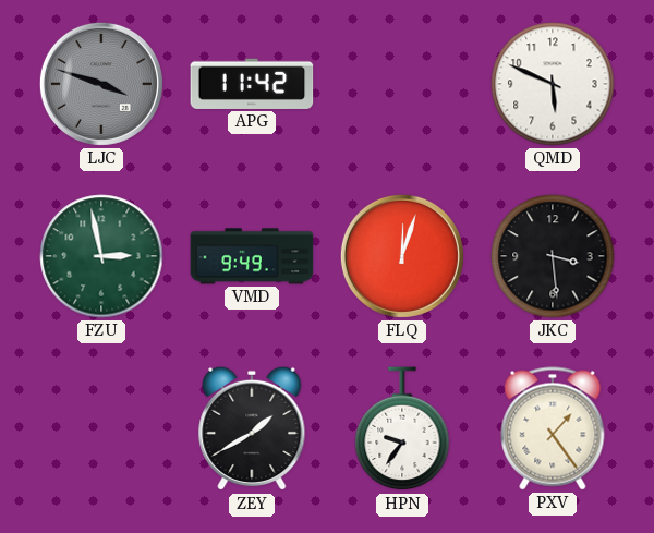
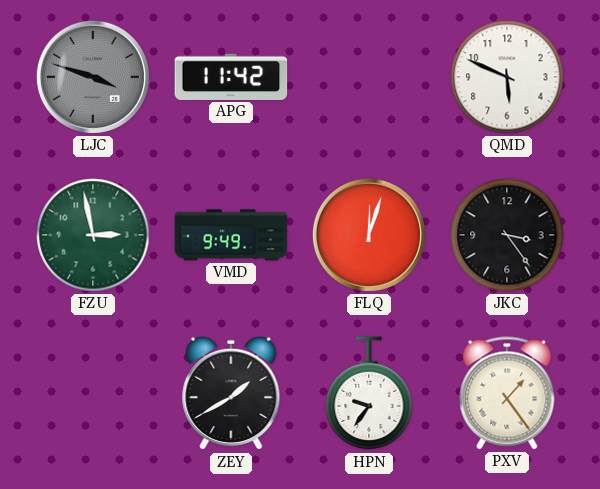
JKC: 3:29 -> 3:24
